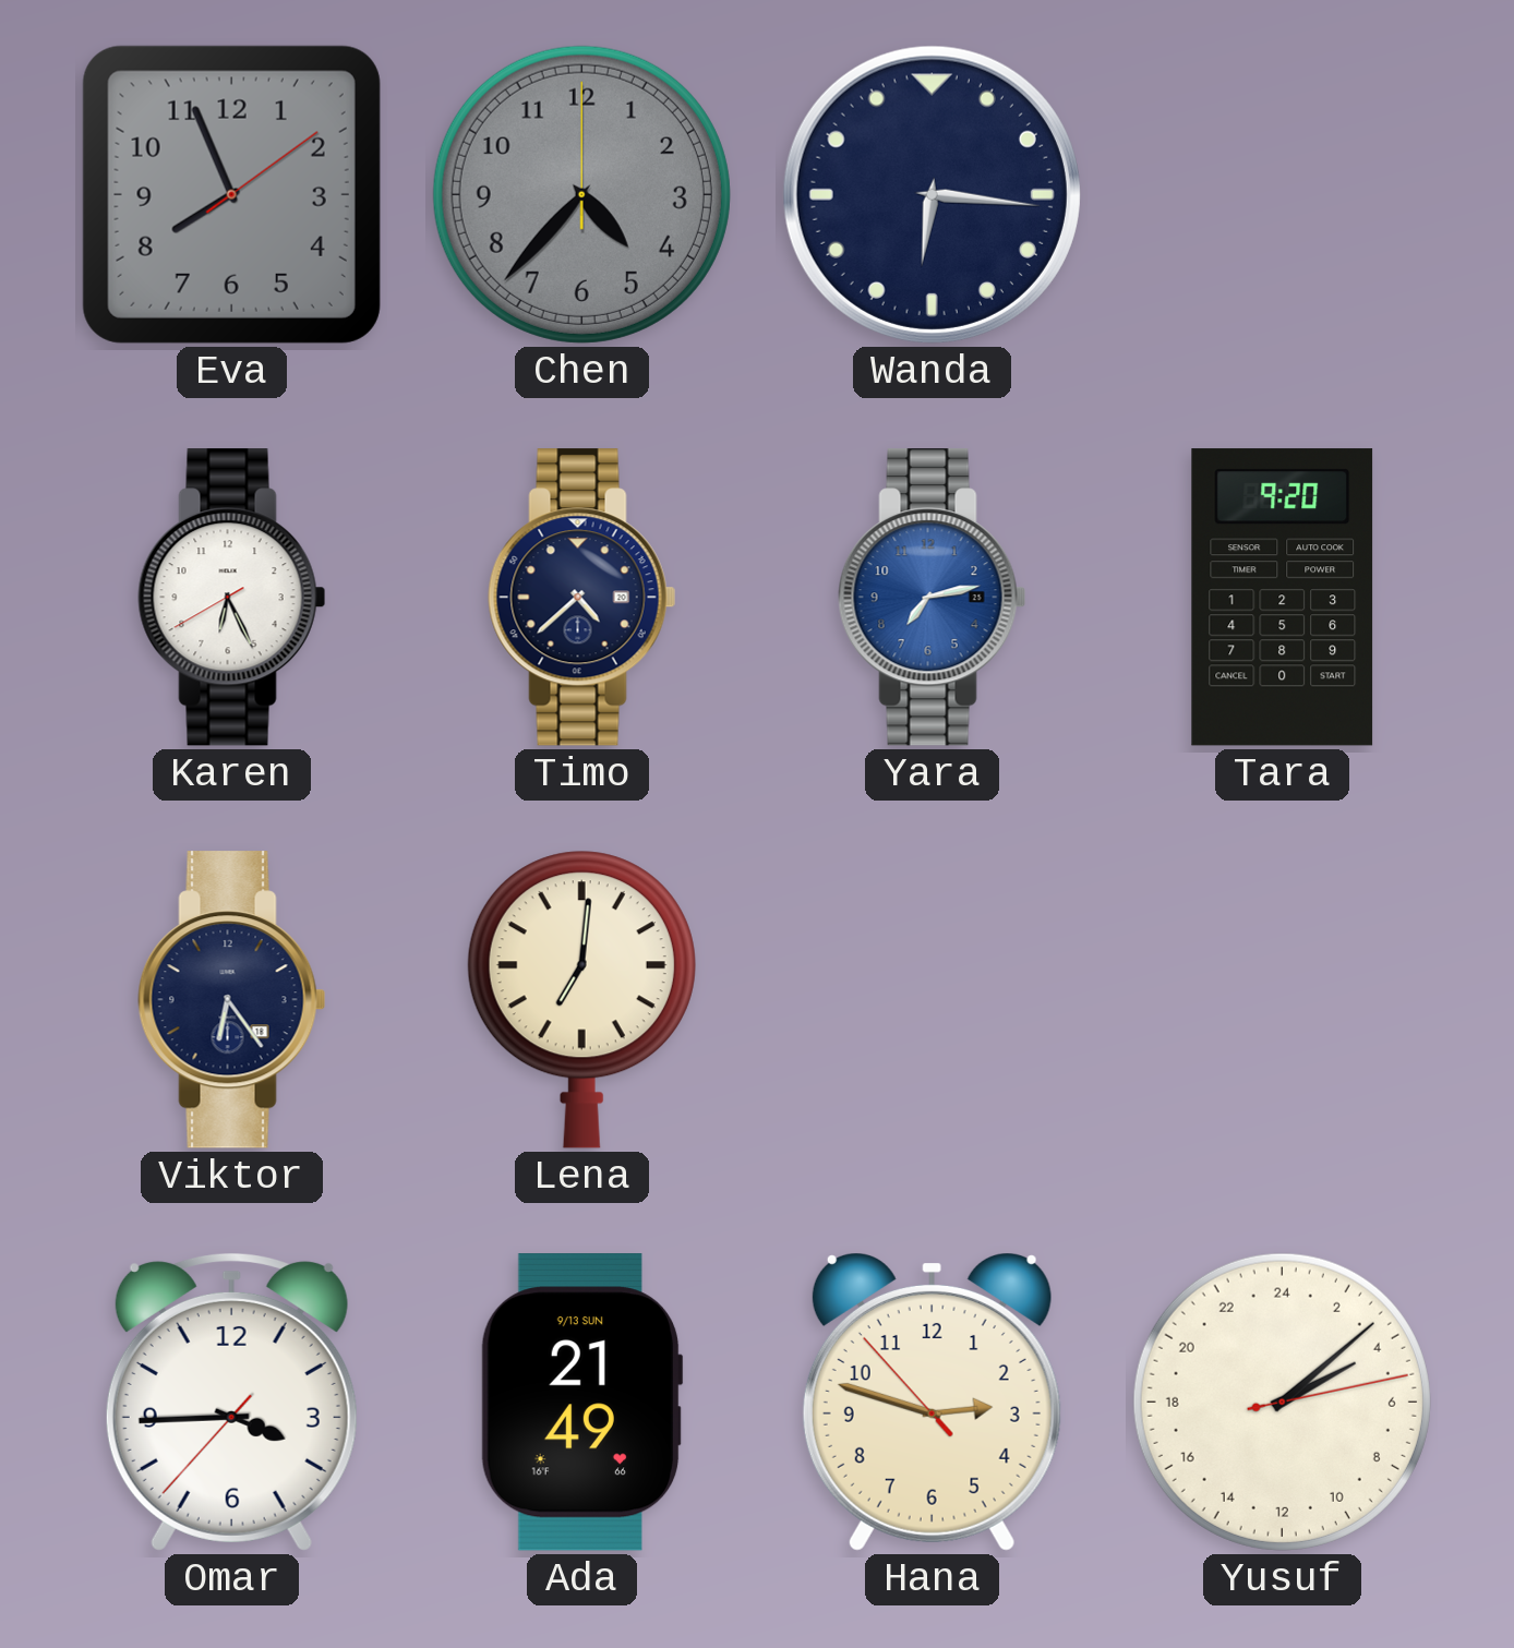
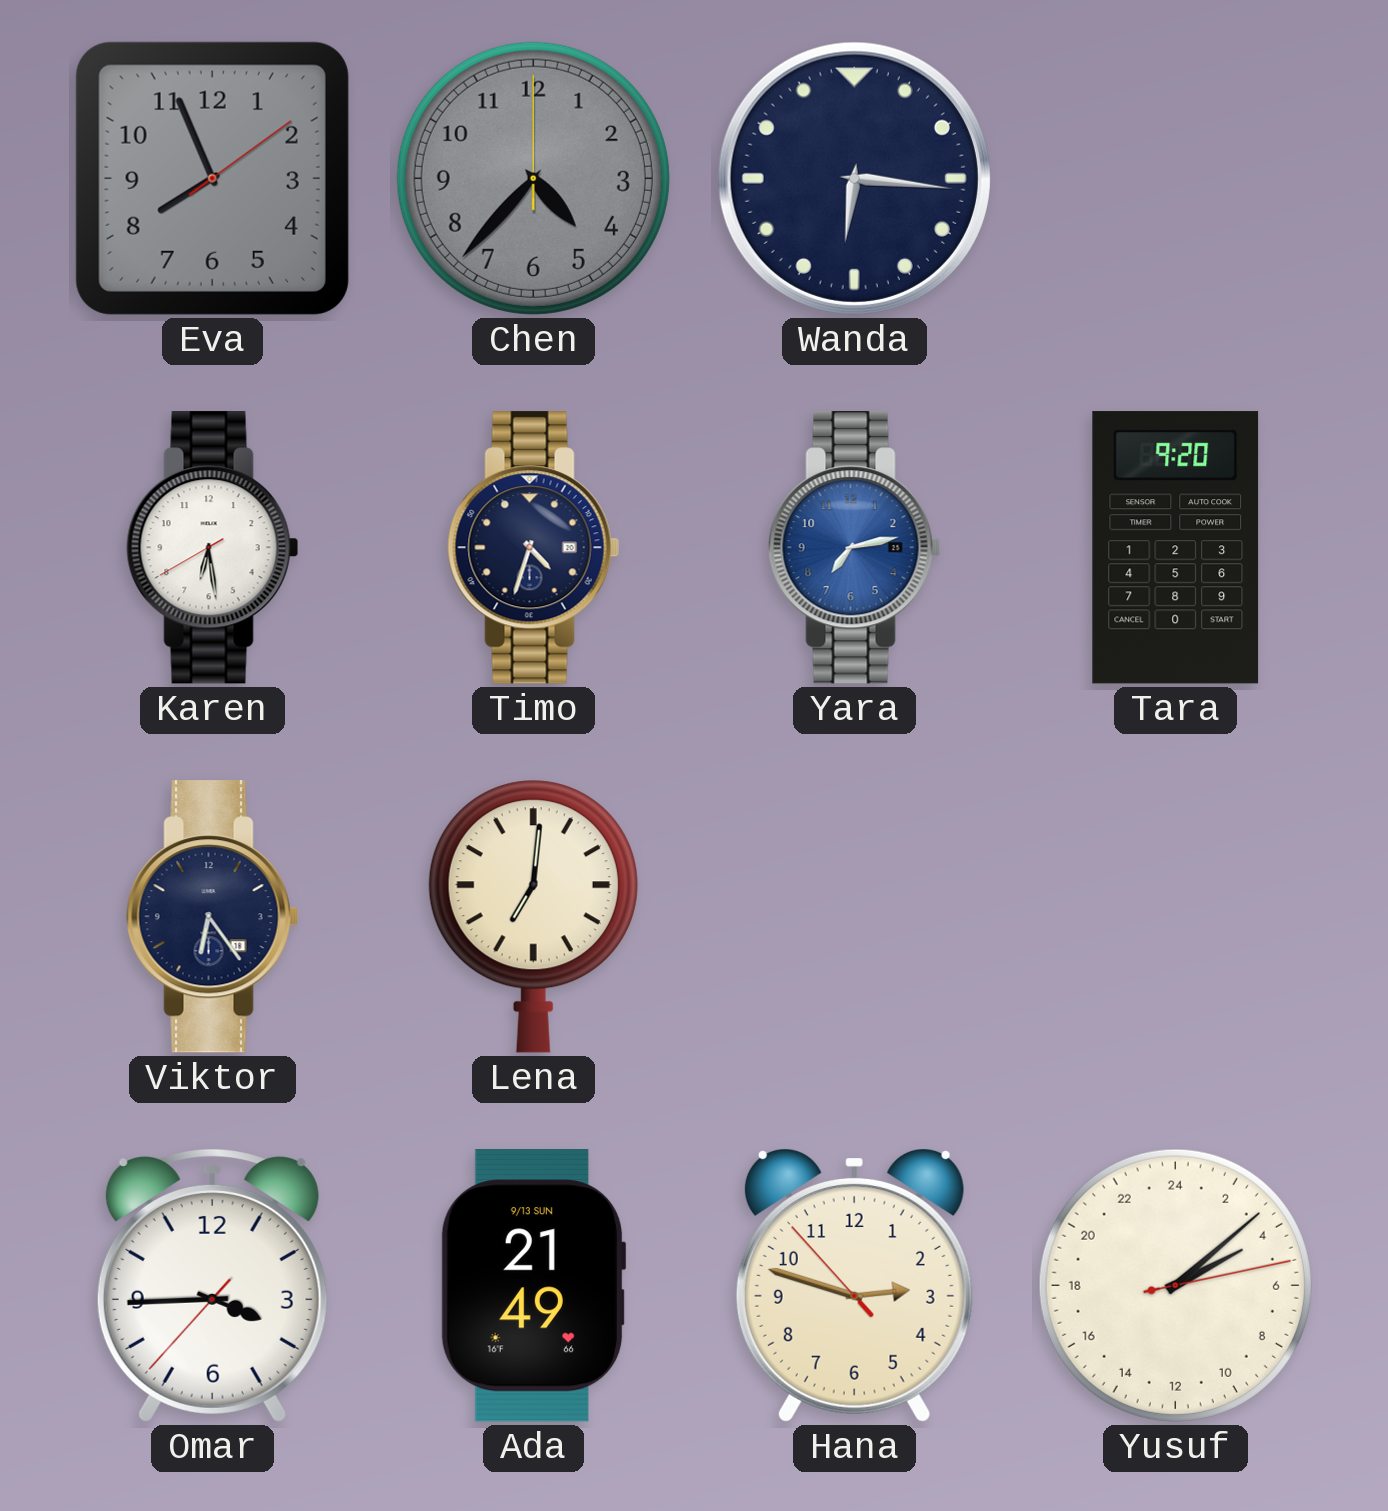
Karen: 6:25 -> 6:28
Timo: 4:38 -> 4:33
